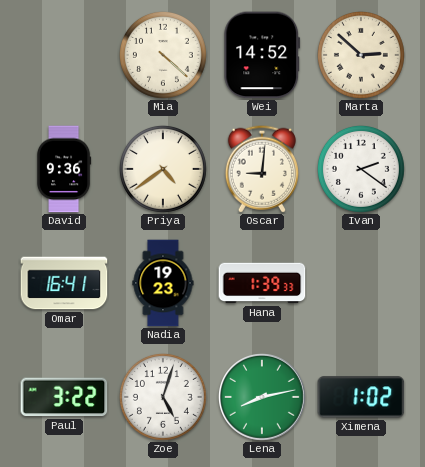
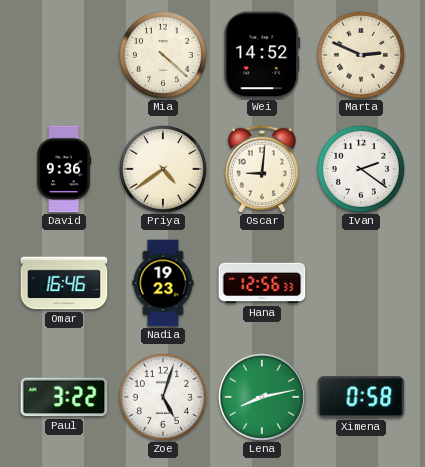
Marta: 2:52 -> 2:49
Omar: 16:41 -> 16:46
Hana: 1:39 -> 12:56
Ximena: 1:02 -> 0:58
